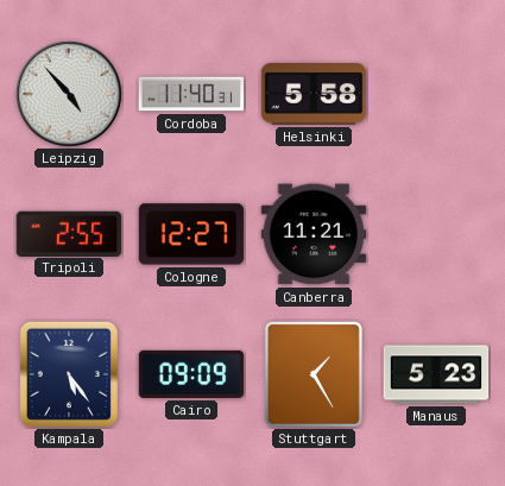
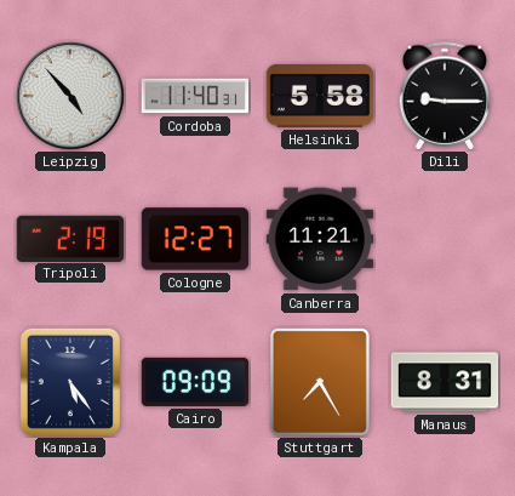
Dili: none -> 9:15
Tripoli: 2:55 -> 2:19
Stuttgart: 1:25 -> 7:25
Manaus: 5:23 -> 8:31
